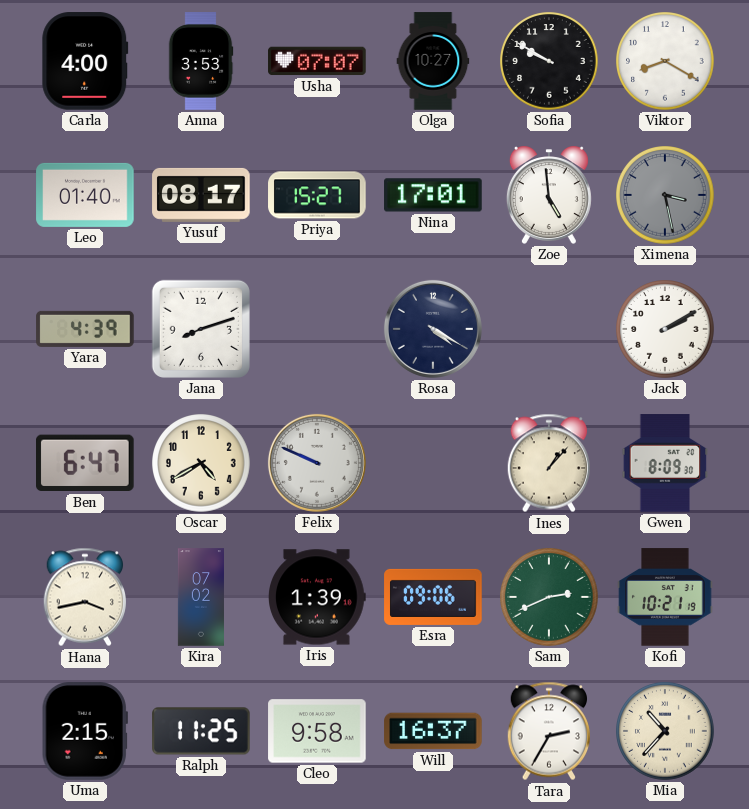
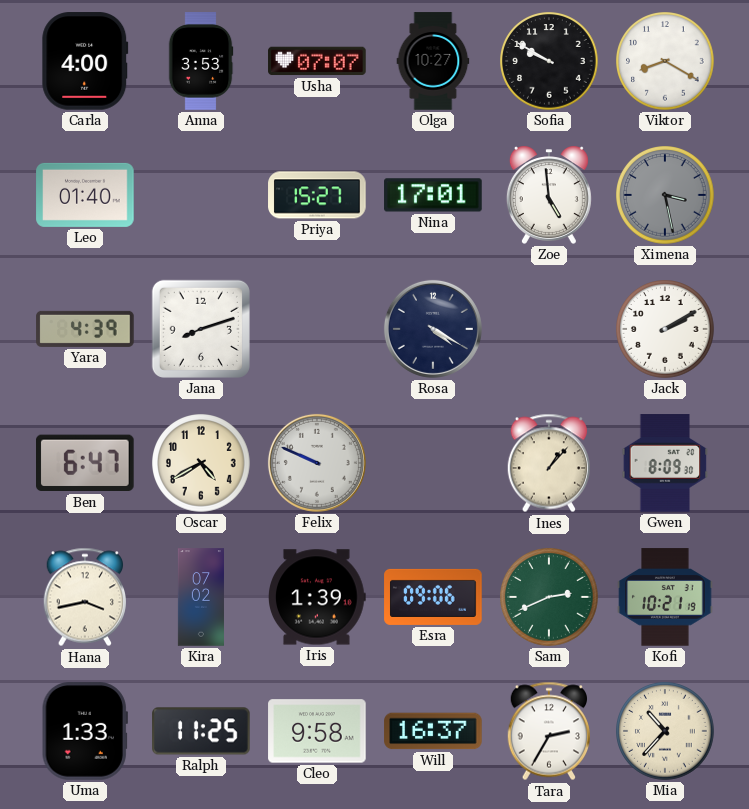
Yusuf: 08:17 -> none
Uma: 2:15 -> 1:33
